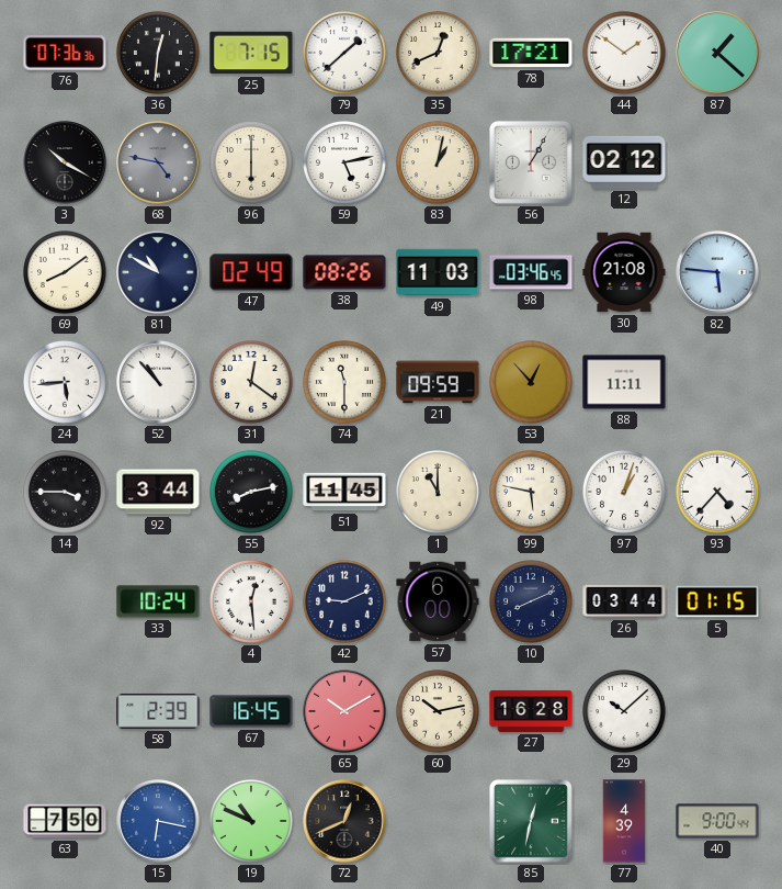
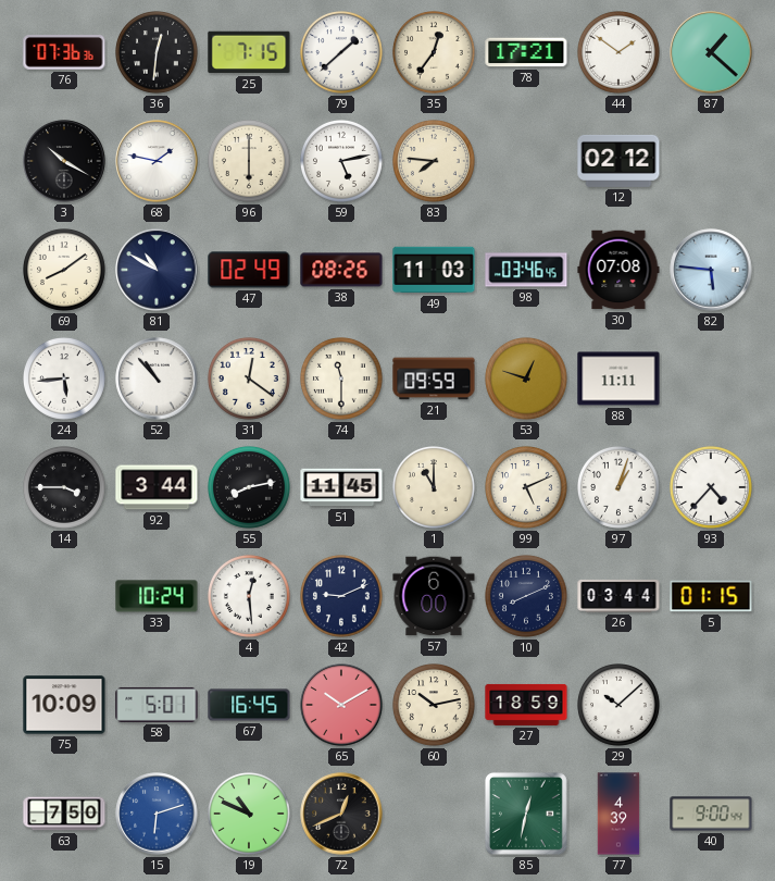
35: 12:41 -> 12:36
68: 4:47 -> 1:47
68 dial: grey -> white
83: 1:02 -> 7:46
56: 1:05 -> none
30: 21:08 -> 07:08
53: 12:53 -> 12:48
99: 5:47 -> 5:11
75: none -> 10:09
58: 2:39 -> 5:01
27: 16:28 -> 18:59
15: 6:17 -> 6:12
